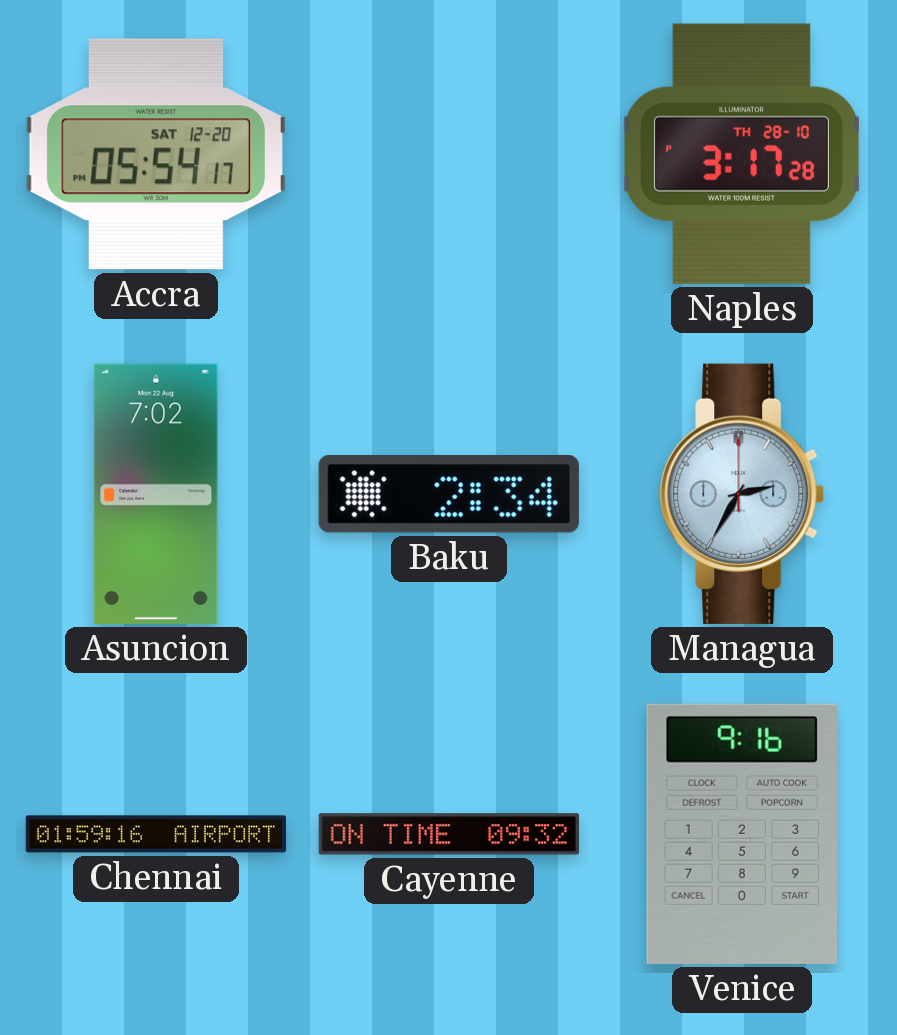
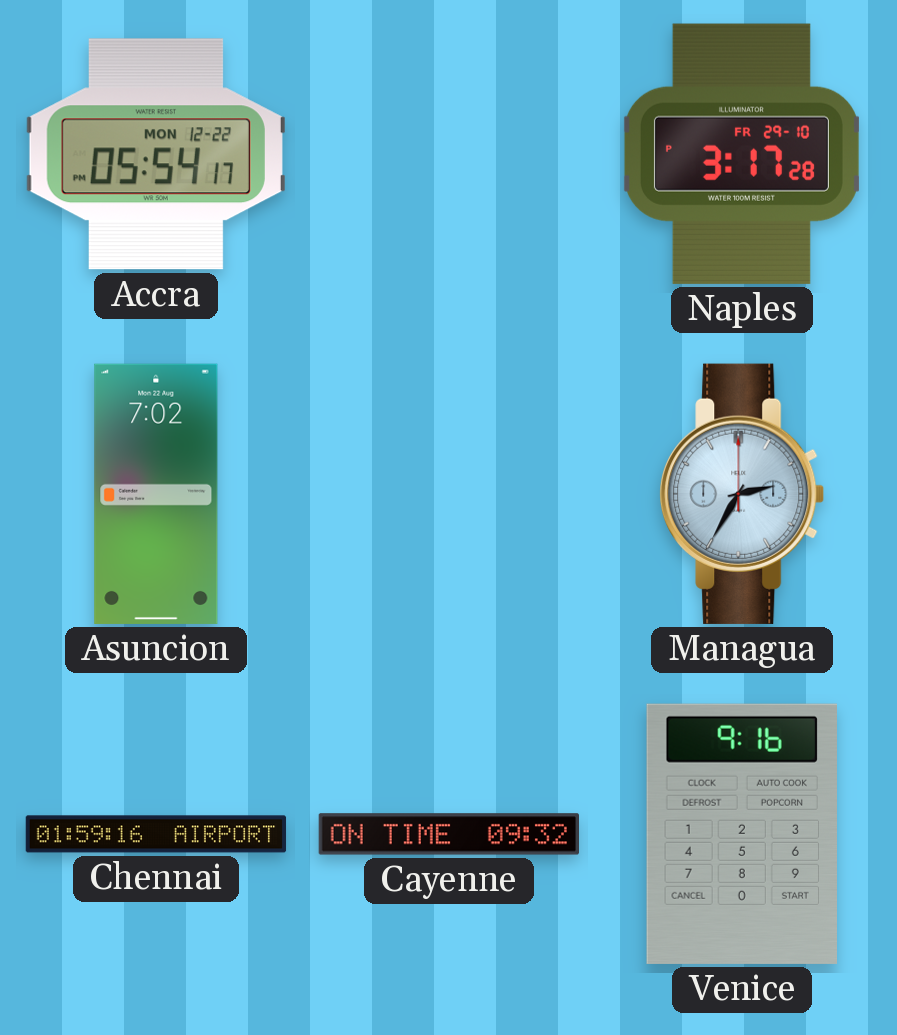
Accra date: SAT 12-20 -> MON 12-22
Naples date: TH 28-10 -> FR 29-10
Baku: 2:34 -> none
